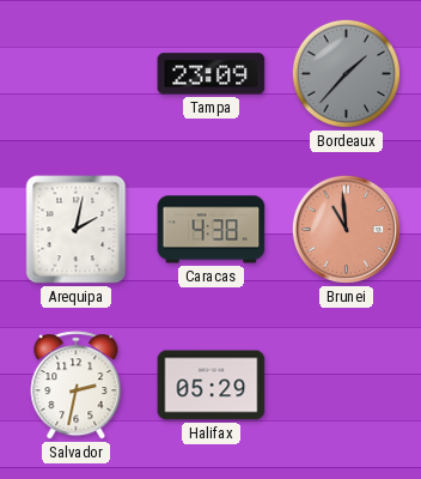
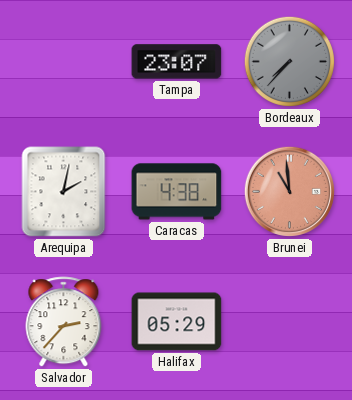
Tampa: 23:09 -> 23:07
Bordeaux: 1:37 -> 7:37
Salvador: 2:32 -> 2:37
